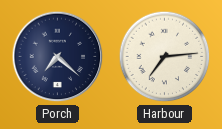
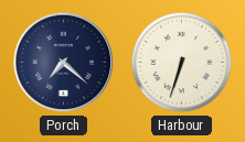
Harbour: 7:14 -> 6:33
